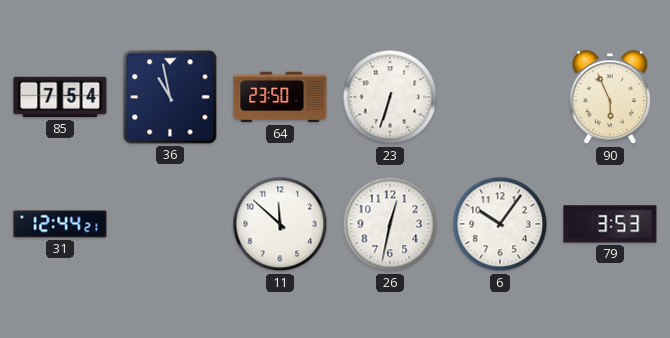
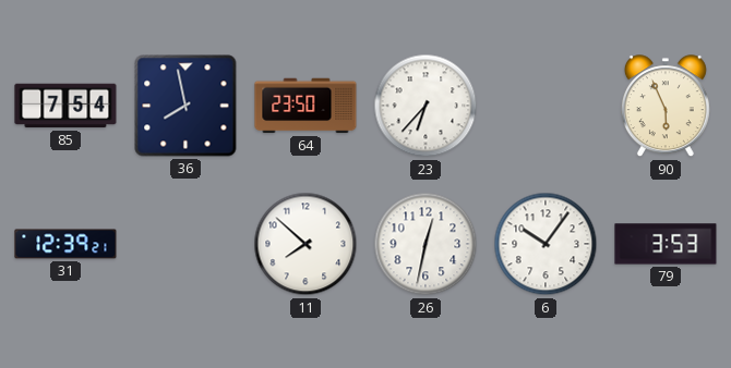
36: 10:58 -> 7:58
23: 6:33 -> 6:37
31: 12:44 -> 12:39
11: 11:52 -> 7:52
